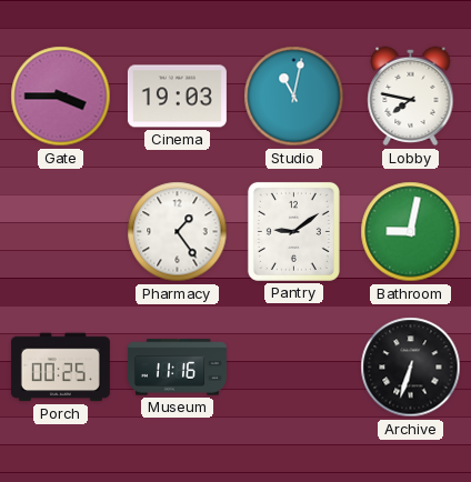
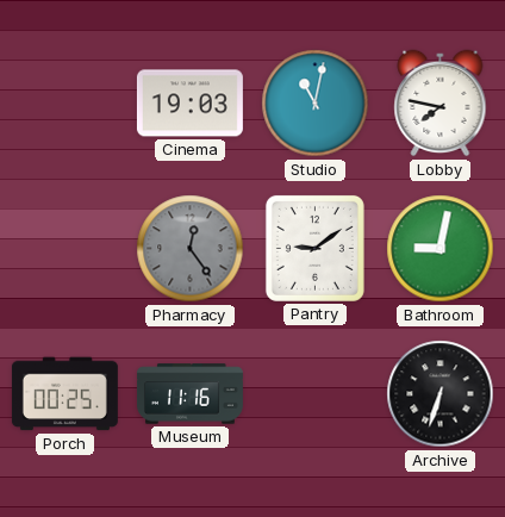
Gate: 3:45 -> none
Pharmacy: 1:24 -> 12:24
Pharmacy dial: white -> grey
